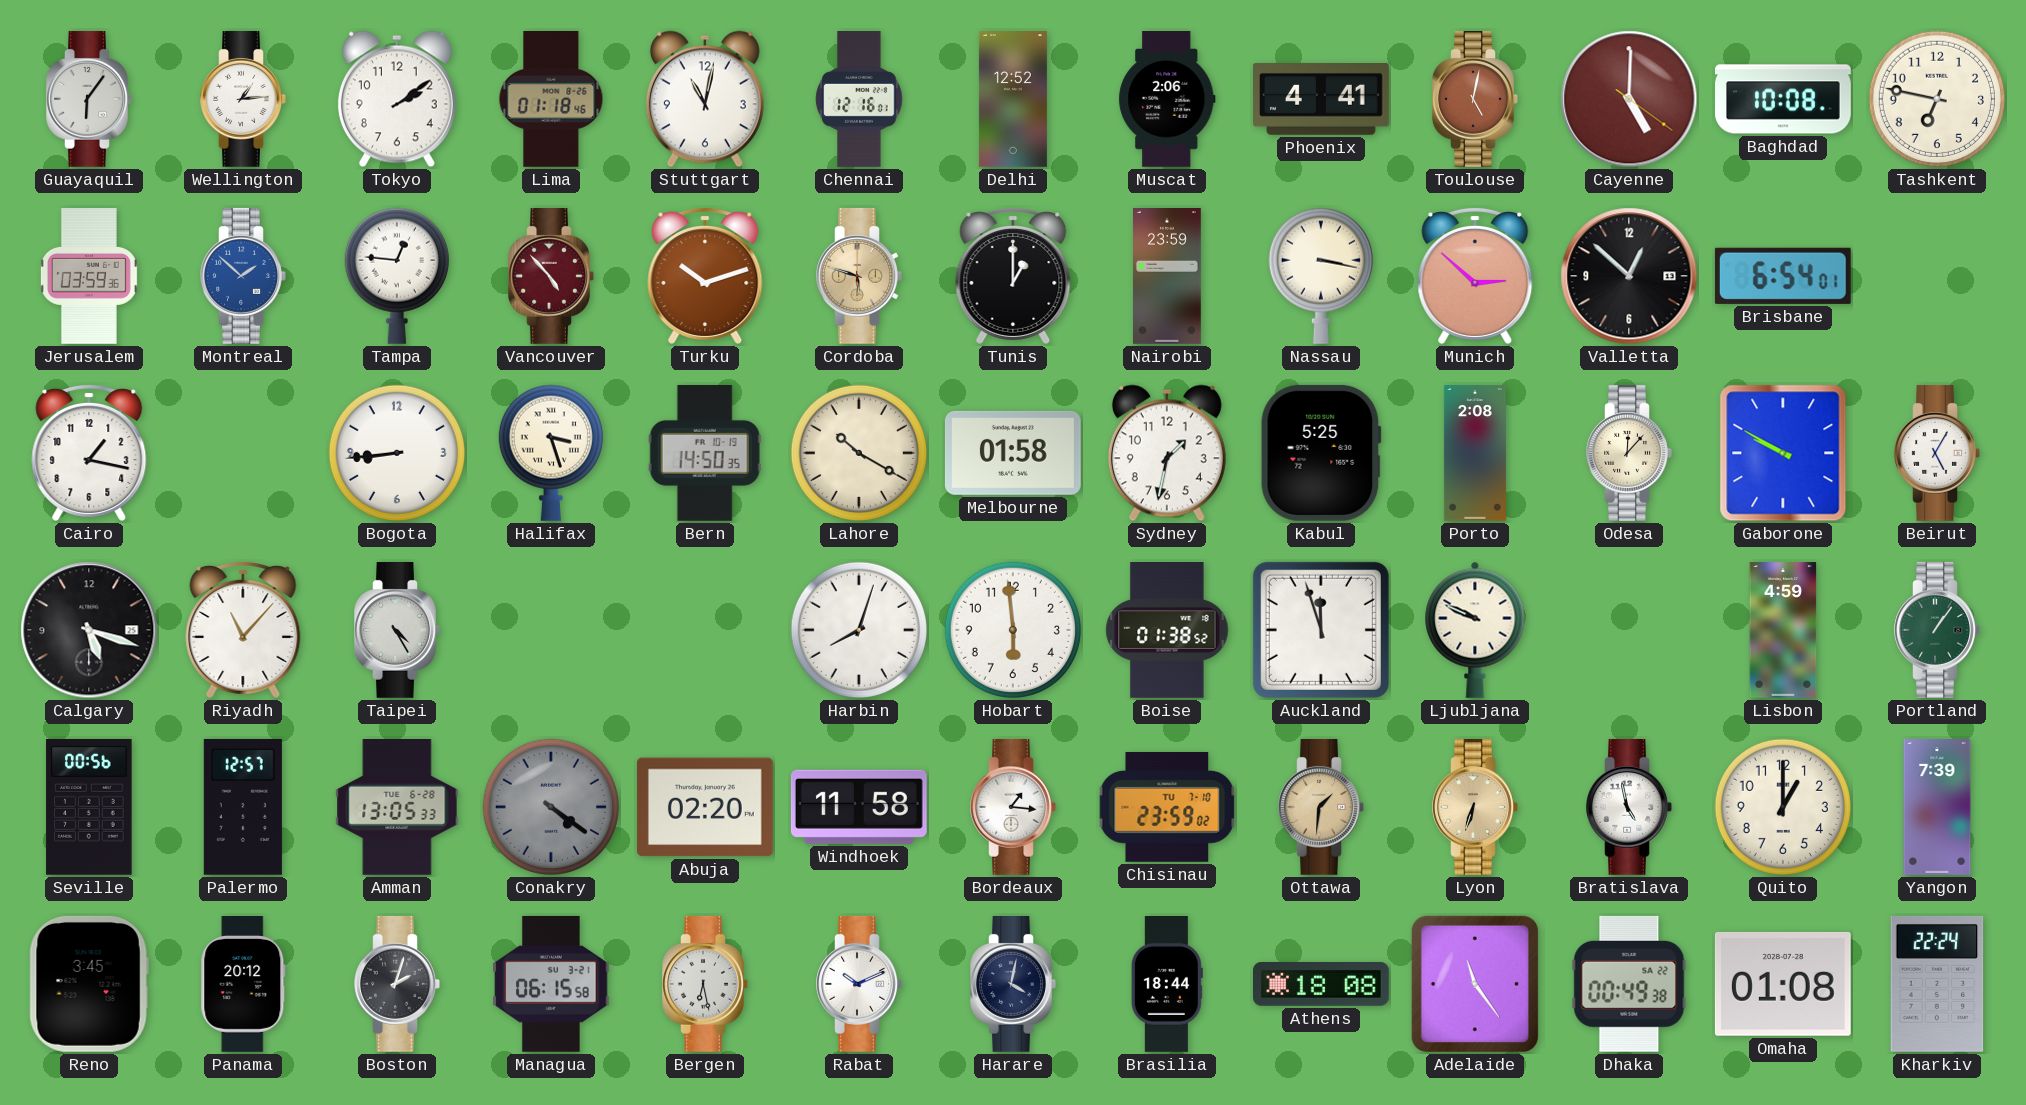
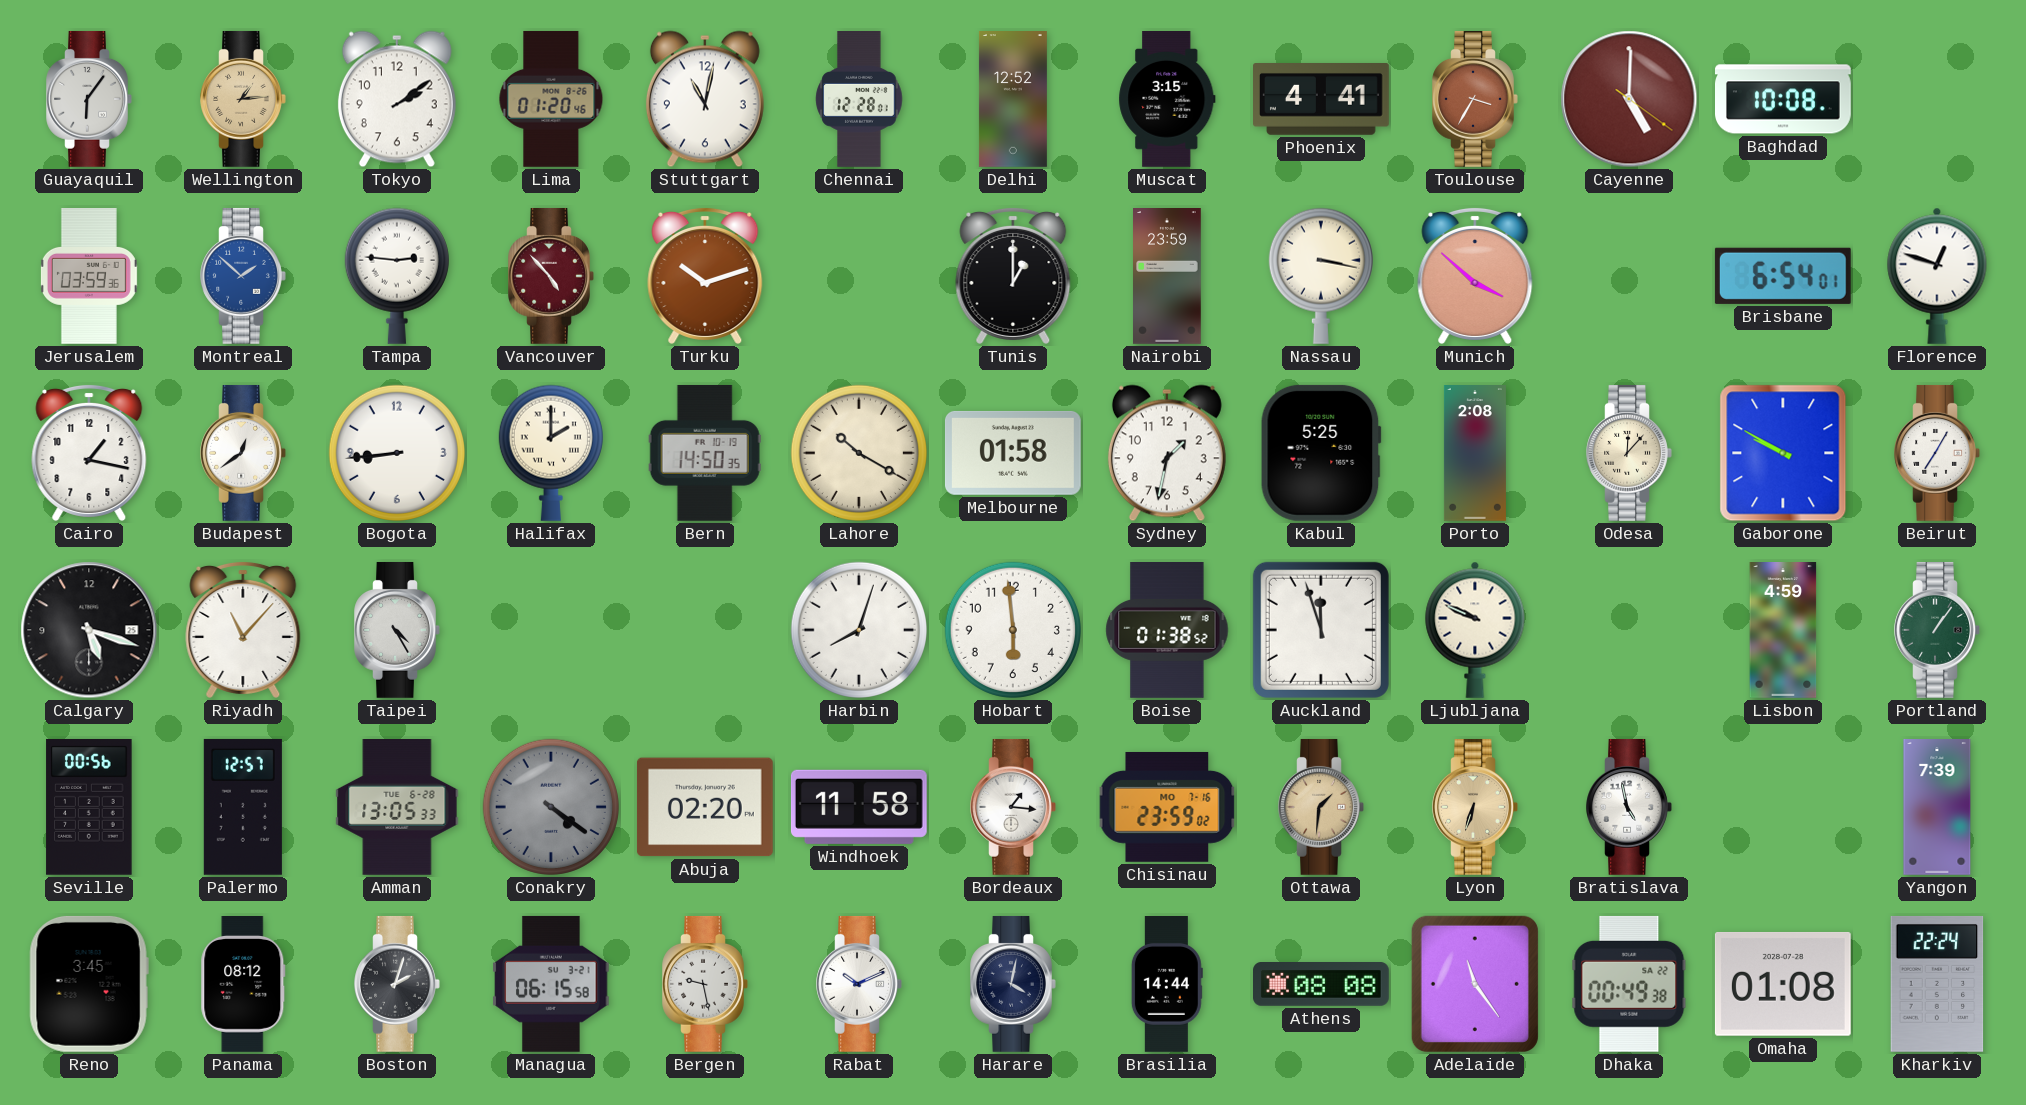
Wellington dial: white -> champagne
Lima: 01:18 -> 01:20
Chennai: 12:16 -> 12:28
Muscat: 2:06 -> 3:15
Toulouse: 5:02 -> 3:35
Tashkent: 6:47 -> none
Tampa: 12:46 -> 2:46
Cordoba: 5:48 -> none
Munich: 2:52 -> 3:52
Valletta: 12:52 -> none
Florence: none -> 12:48
Budapest: none -> 12:39
Halifax: 3:27 -> 2:00
Beirut: 5:05 -> 7:05
Chisinau date: TU 7-10 -> MO 7-16
Quito: 1:00 -> none
Panama: 20:12 -> 08:12
Bergen: 6:28 -> 9:28
Brasilia: 18:44 -> 14:44
Athens: 18:08 -> 08:08
